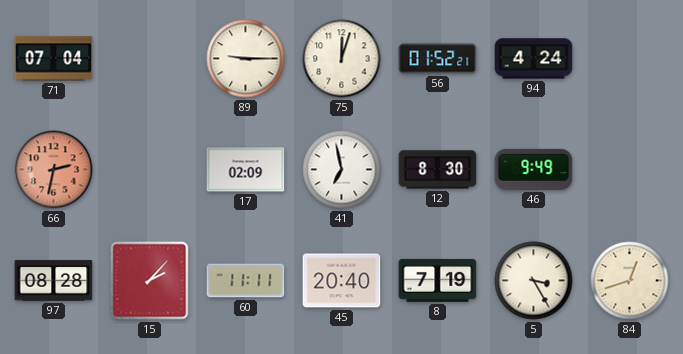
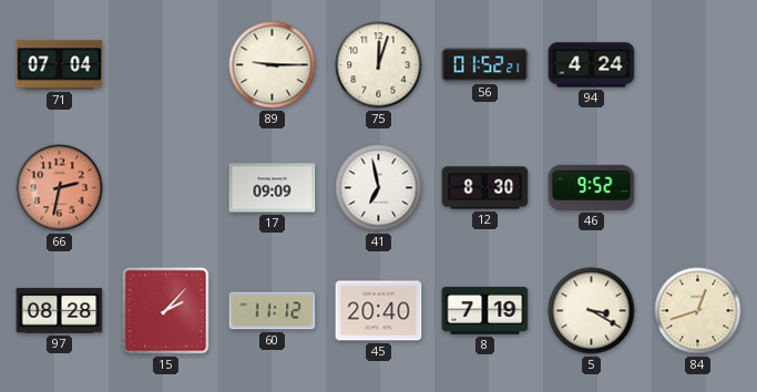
17: 02:09 -> 09:09
46: 9:49 -> 9:52
60: 11:11 -> 11:12
5: 3:25 -> 3:20
